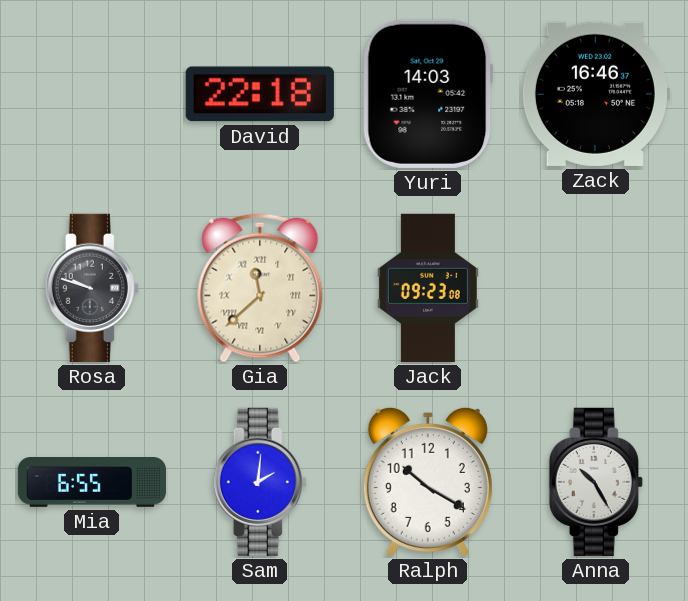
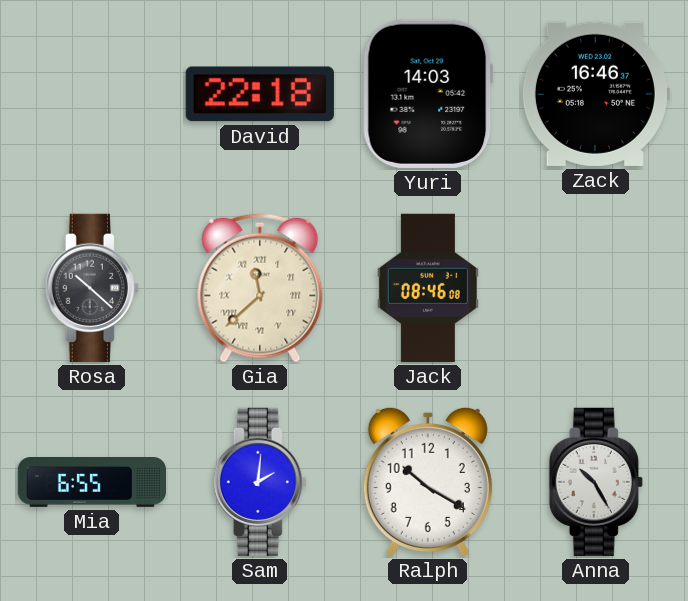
Rosa: 9:48 -> 10:22
Jack: 09:23 -> 08:46
